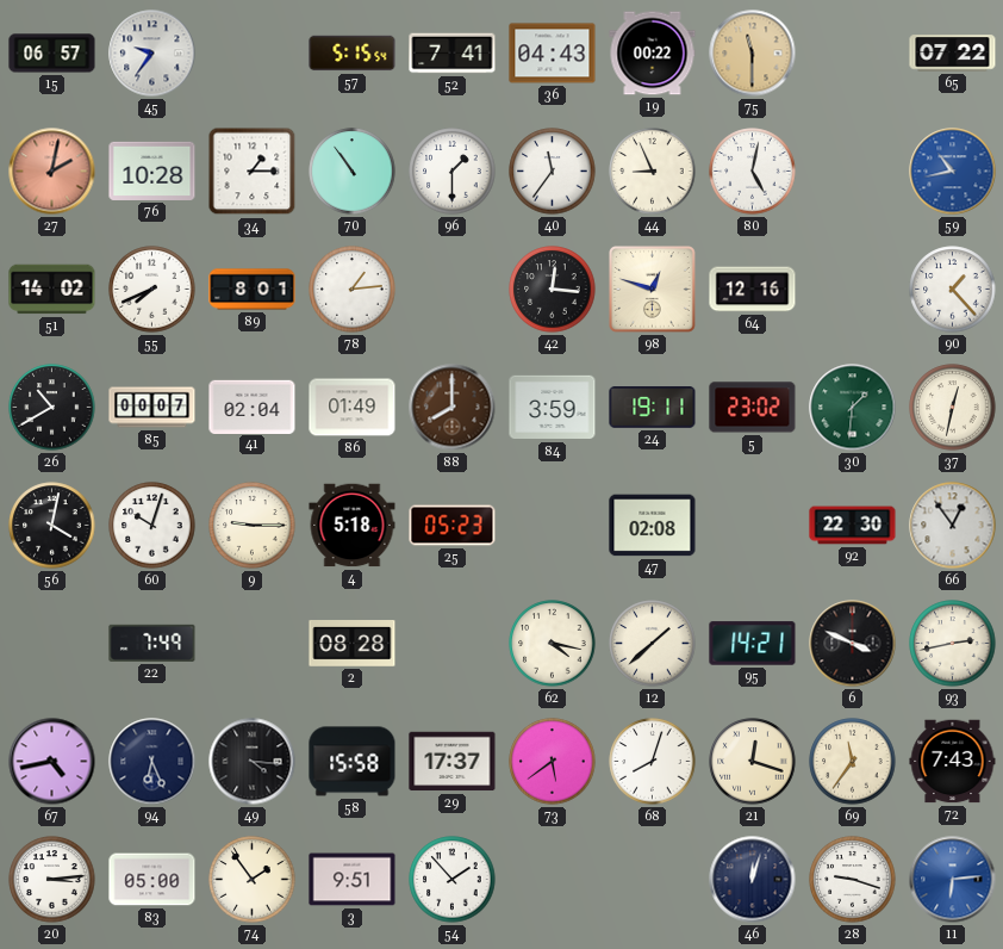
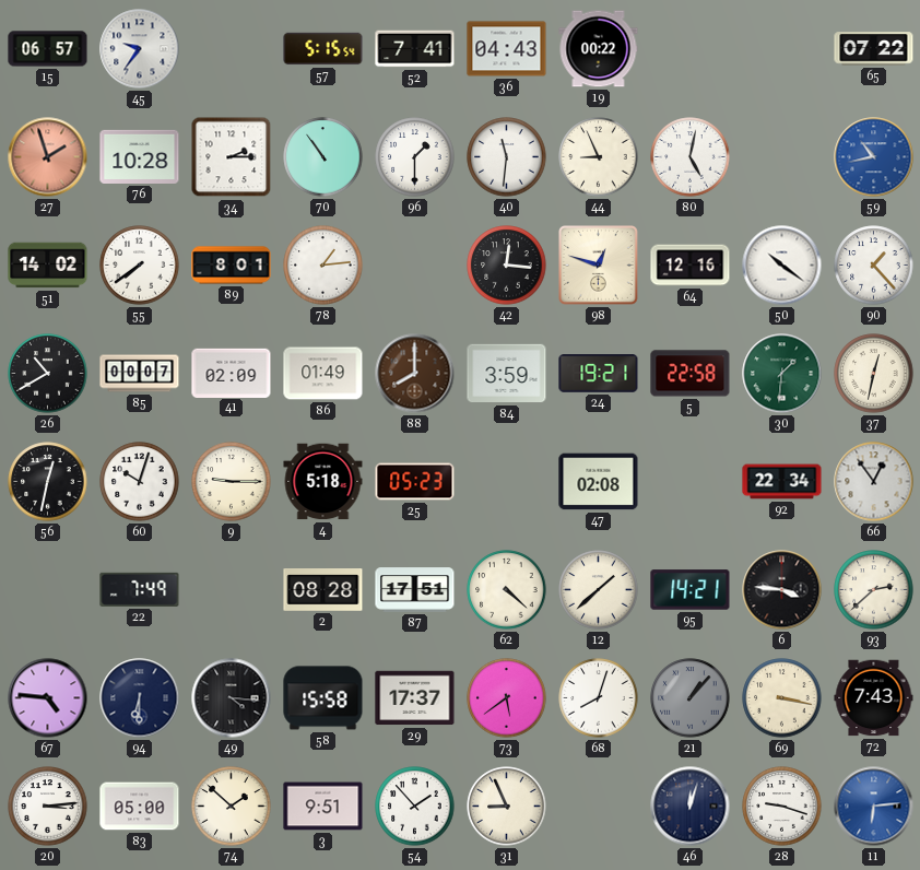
75: 11:30 -> none
27: 2:02 -> 1:57
34: 1:15 -> 2:15
40: 11:36 -> 11:31
55: 7:41 -> 7:39
50: none -> 10:21
41: 02:04 -> 02:09
24: 19:11 -> 19:21
5: 23:02 -> 22:58
56: 4:02 -> 12:32
92: 22:30 -> 22:34
87: none -> 17:51
62: 4:17 -> 4:22
6: 3:49 -> 3:46
93: 2:43 -> 2:38
67: 4:43 -> 4:46
94: 6:26 -> 6:30
21: 12:18 -> 1:07
21 dial: cream -> grey
69: 11:36 -> 3:17
74: 1:54 -> 1:52
31: none -> 8:56
